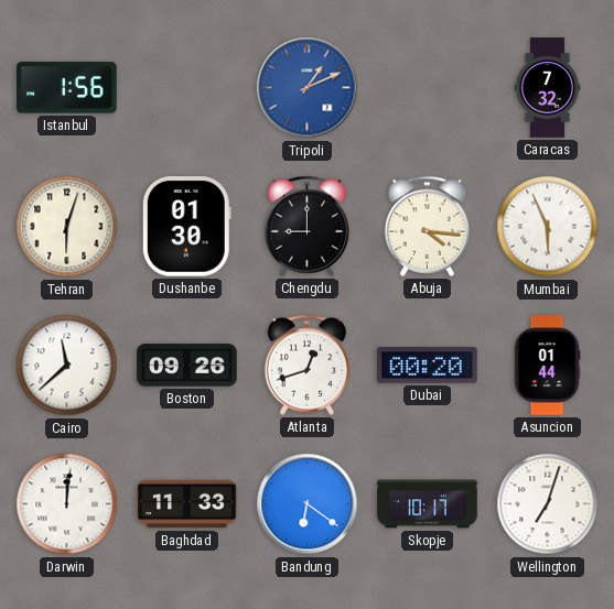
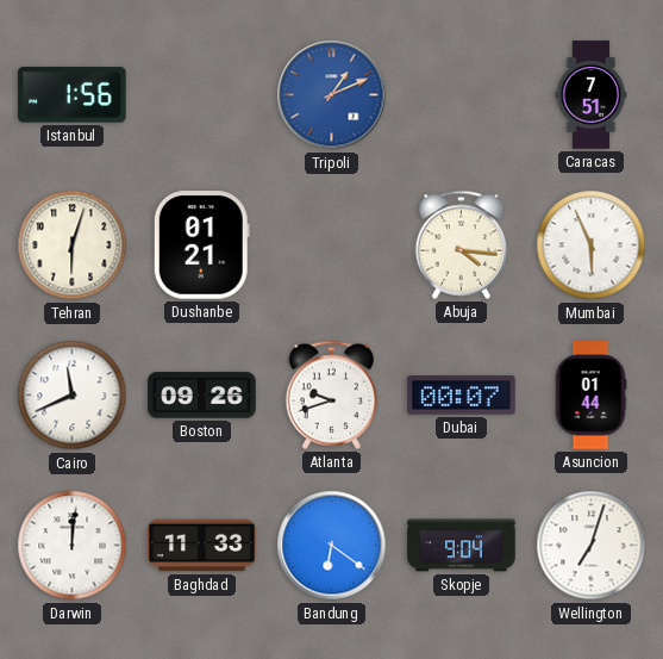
Caracas: 7:32 -> 7:51
Dushanbe: 01:30 -> 01:21
Chengdu: 9:00 -> none
Cairo: 11:38 -> 11:41
Atlanta: 12:42 -> 9:42
Dubai: 00:20 -> 00:07
Skopje: 10:17 -> 9:04
